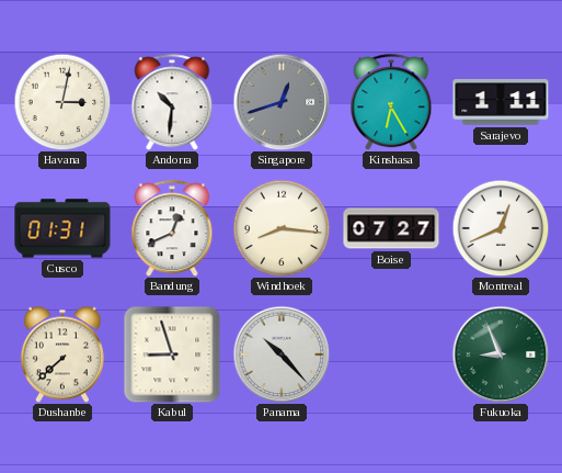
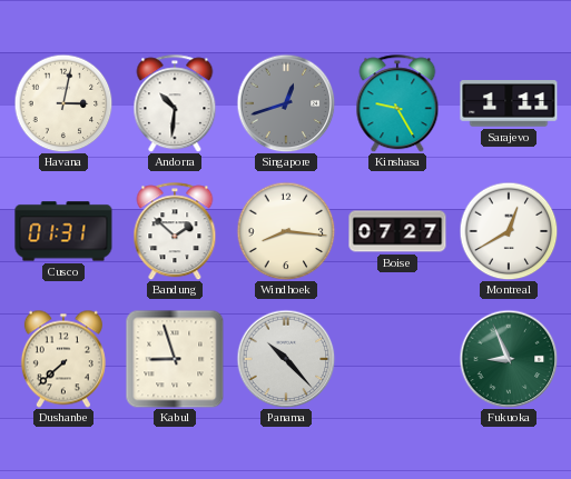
Kinshasa: 6:25 -> 9:25
Bandung: 12:41 -> 1:52
Montreal: 12:41 -> 12:40
